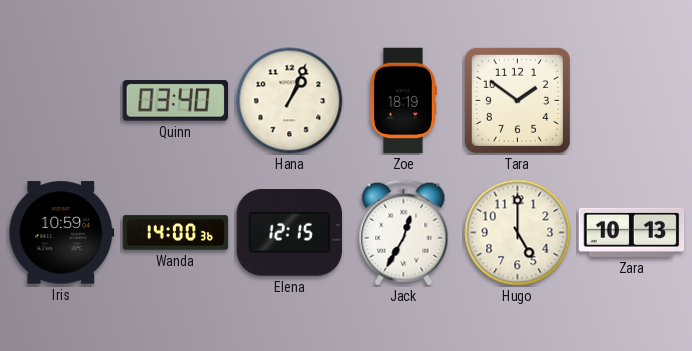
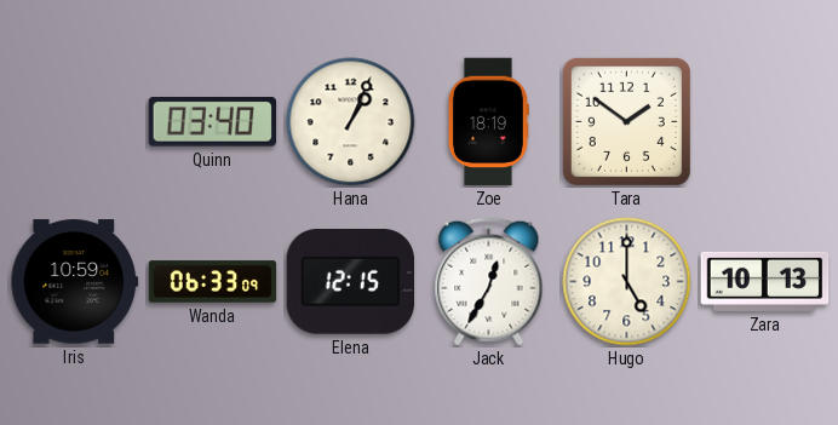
Wanda: 14:00 -> 06:33
